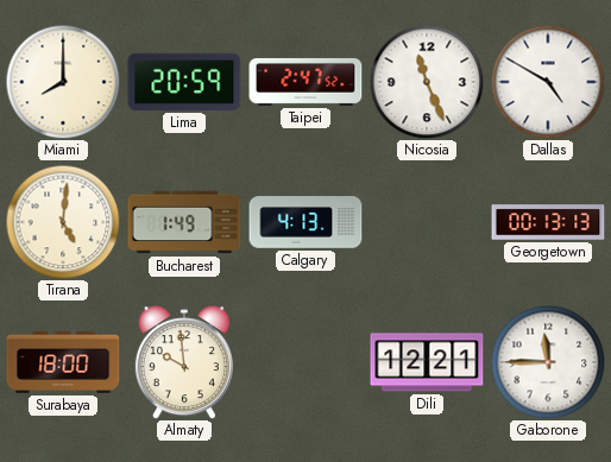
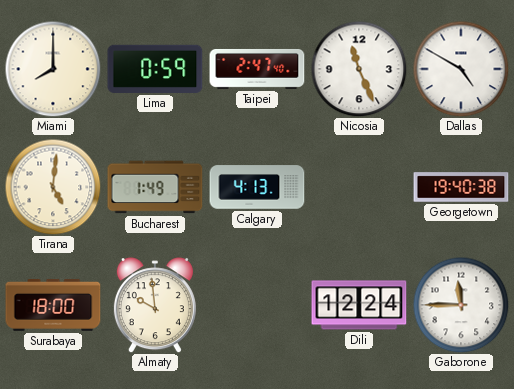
Lima: 20:59 -> 0:59
Taipei: 2:47:52 -> 2:47:40
Georgetown: 00:13 -> 19:40
Dili: 12:21 -> 12:24
